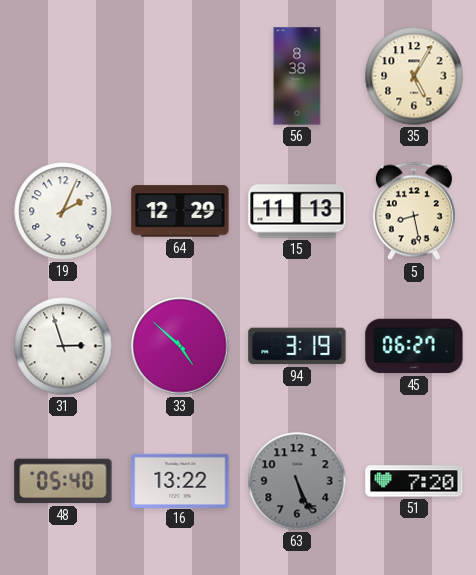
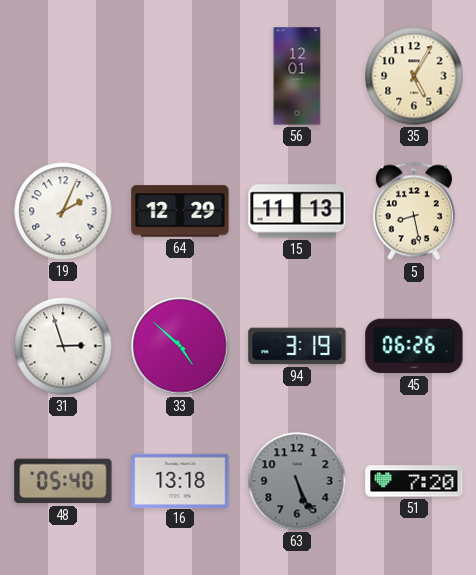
56: 8:38 -> 12:01
45: 06:27 -> 06:26
16: 13:22 -> 13:18
